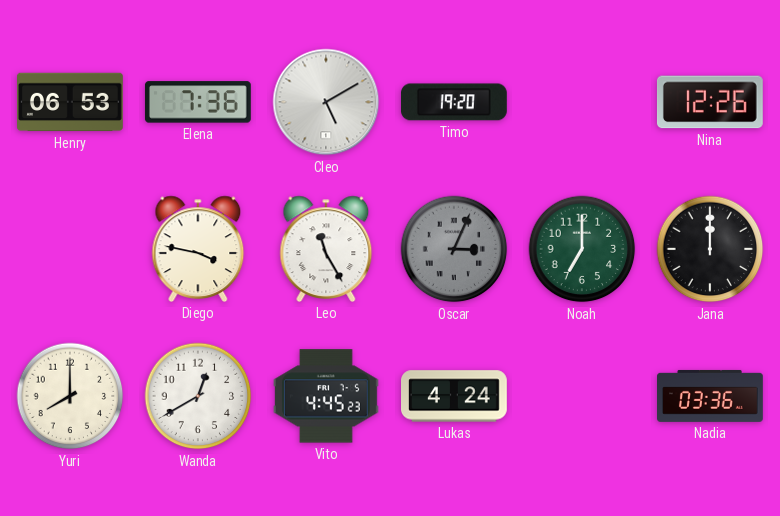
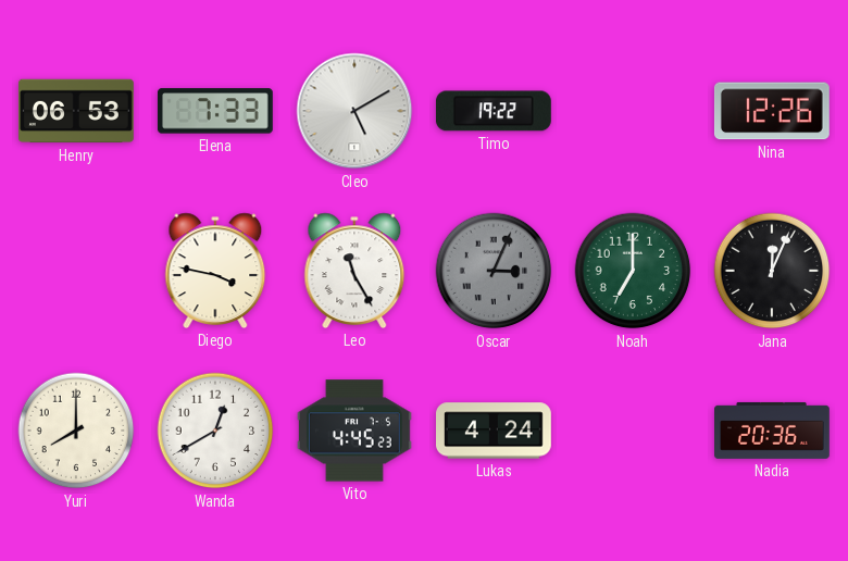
Elena: 7:36 -> 7:33
Timo: 19:20 -> 19:22
Jana: 12:00 -> 12:04
Nadia: 03:36 -> 20:36
